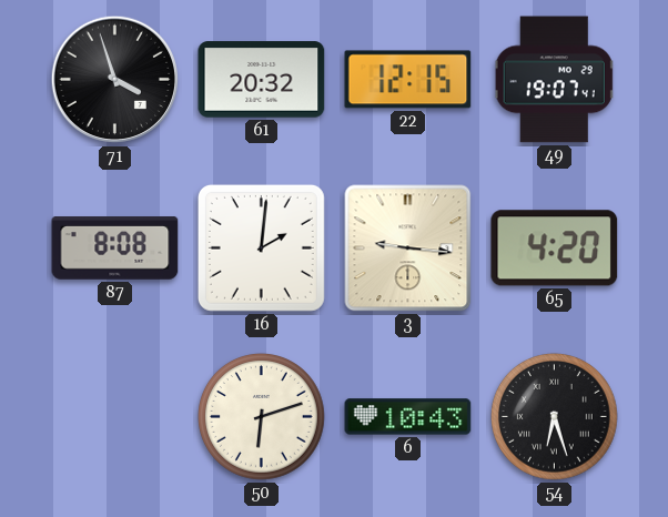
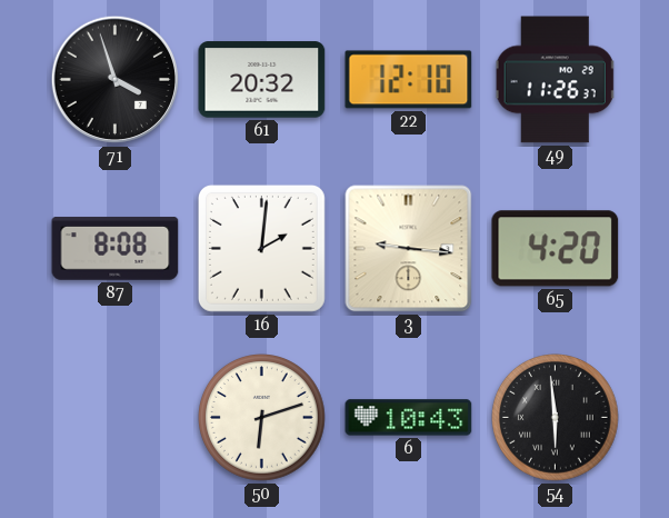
22: 12:15 -> 12:10
49: 19:07 -> 11:26
54: 6:27 -> 5:59
